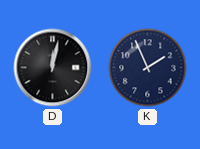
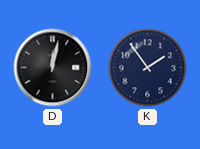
K: 1:56 -> 1:54
